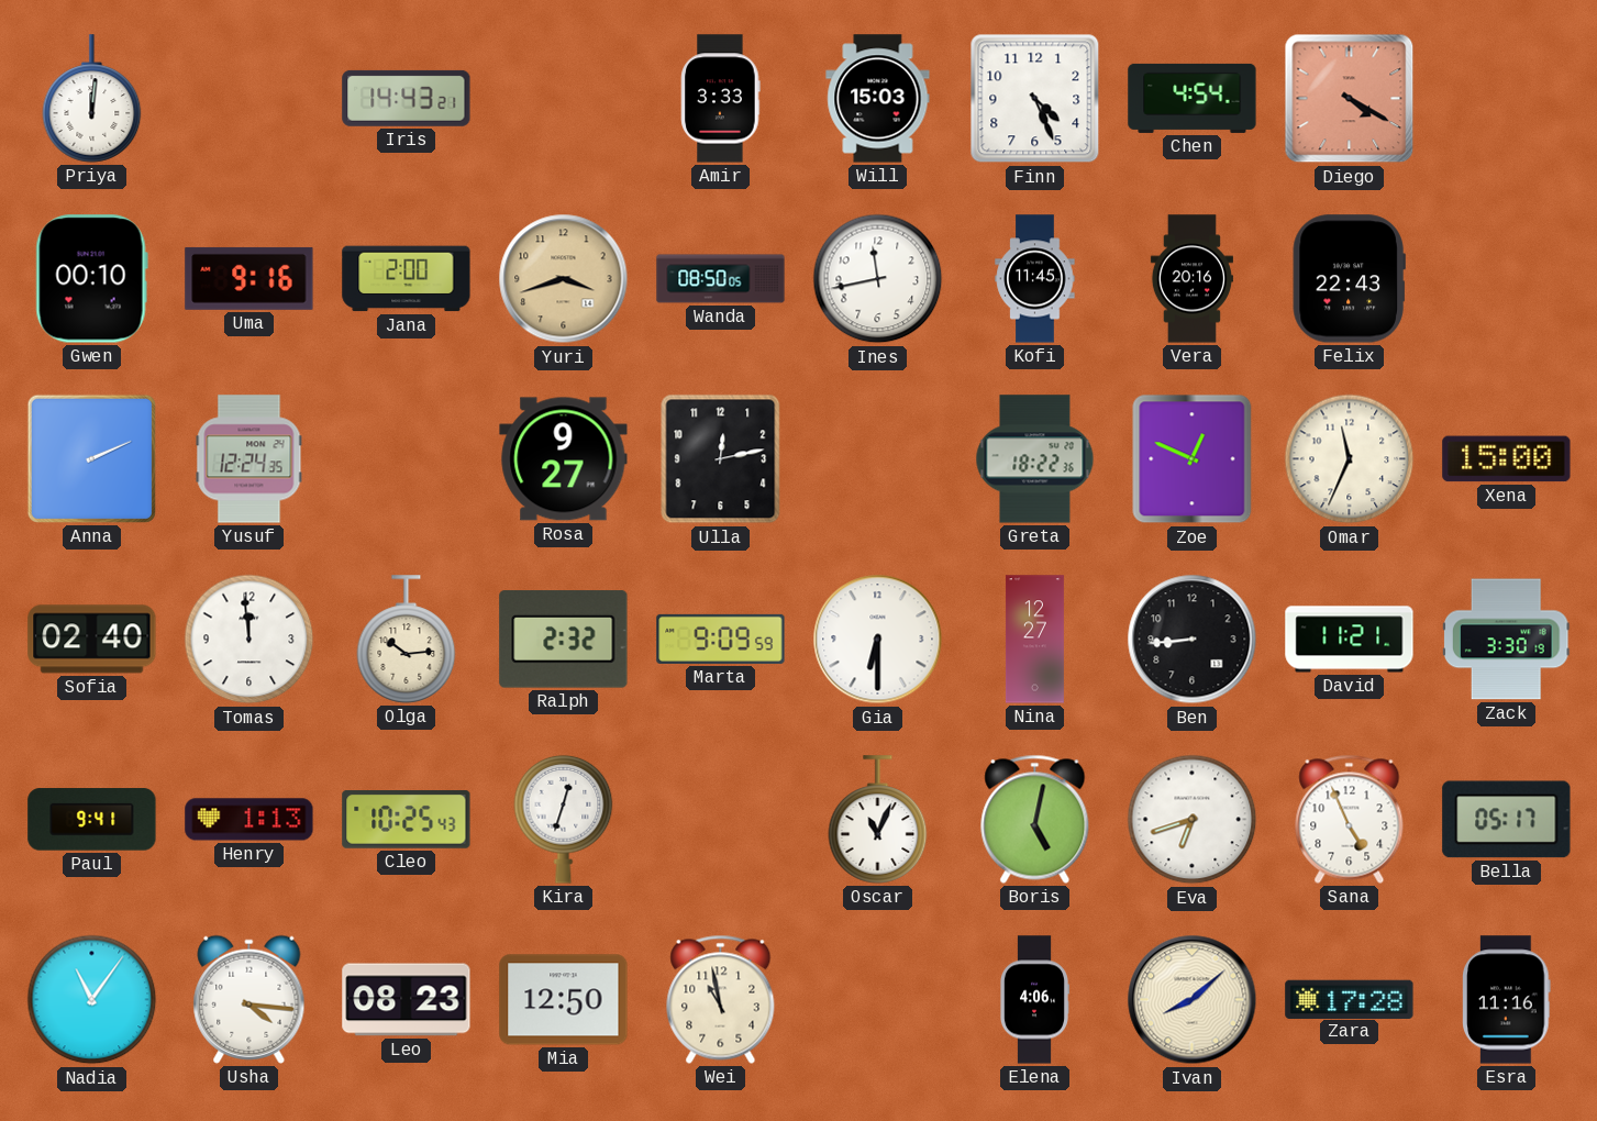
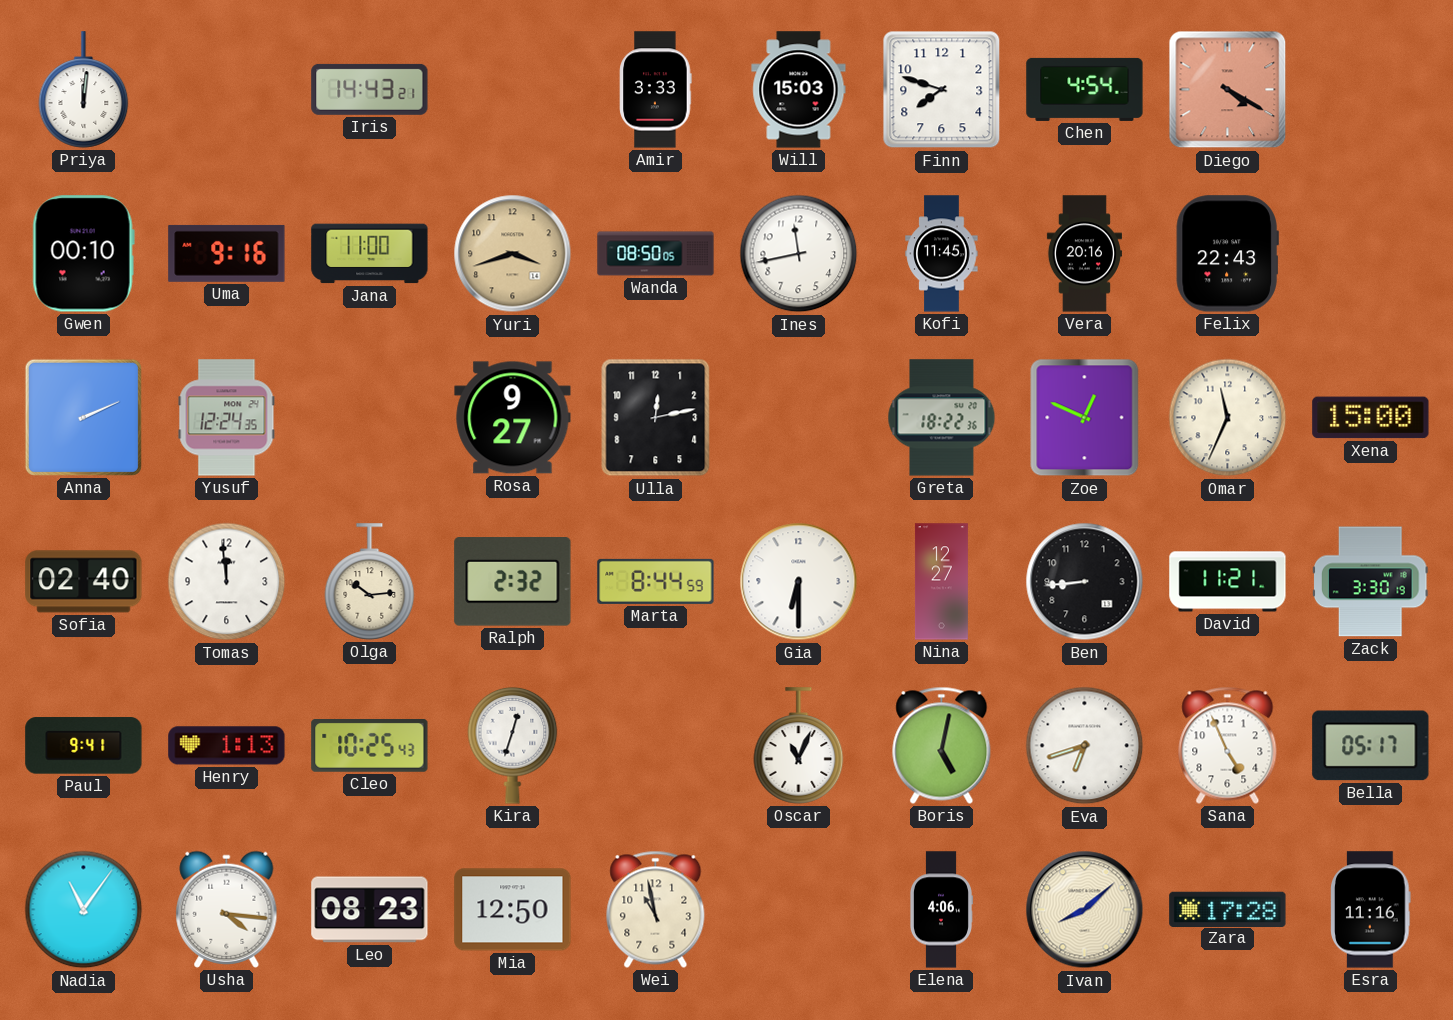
Finn: 4:26 -> 7:48
Jana: 2:00 -> 11:00
Marta: 9:09 -> 8:44
